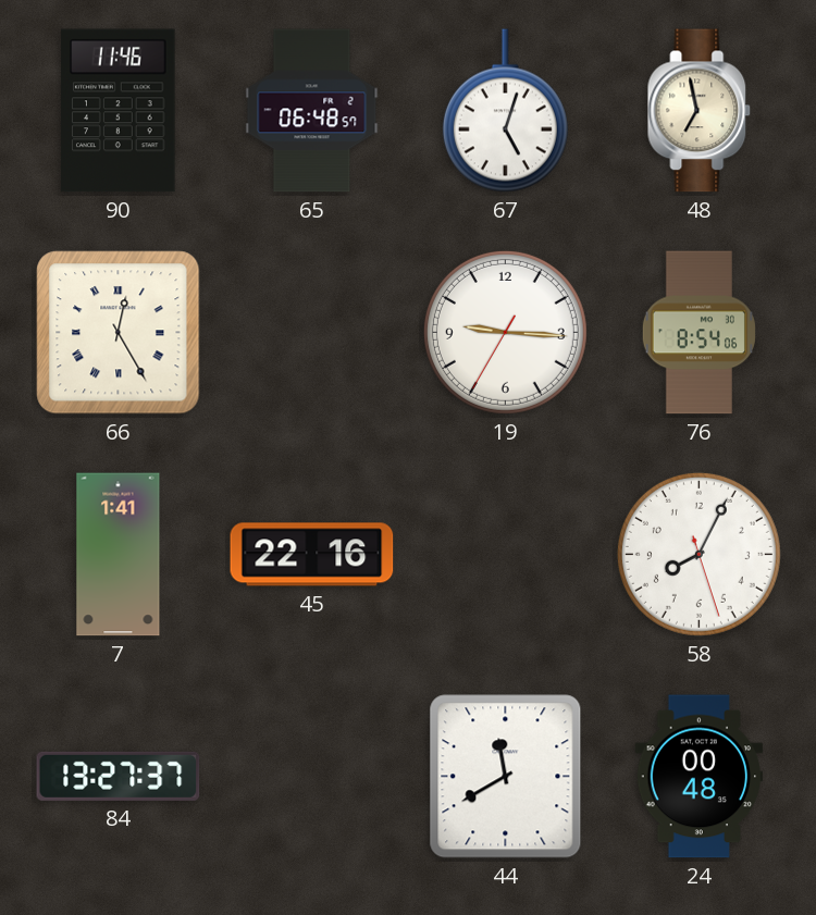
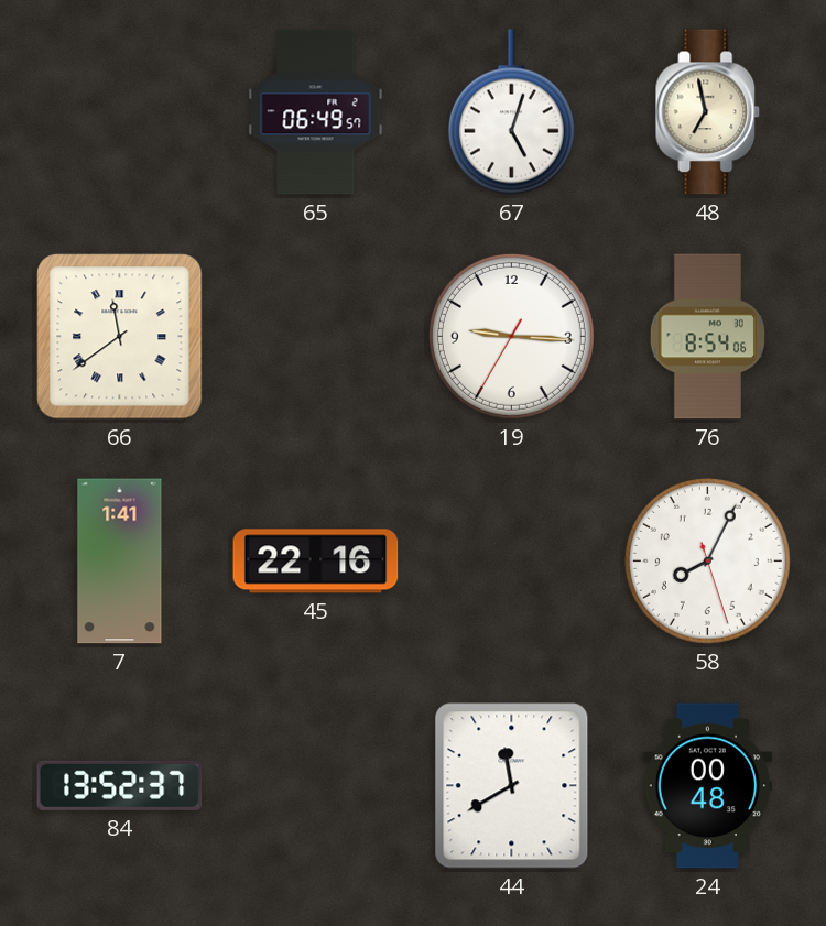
90: 11:46 -> none
65: 06:48 -> 06:49
66: 12:25 -> 11:39
84: 13:27 -> 13:52
